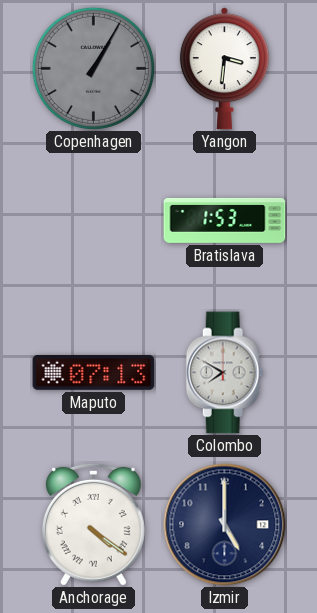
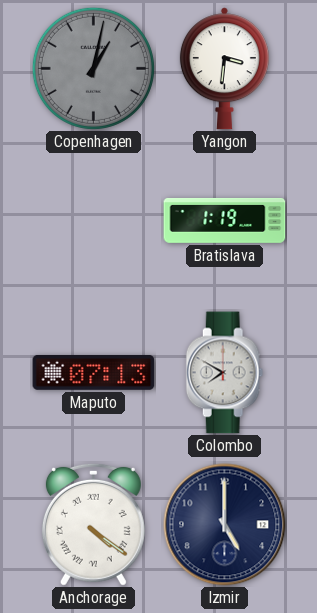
Copenhagen: 1:05 -> 1:02
Bratislava: 1:53 -> 1:19
